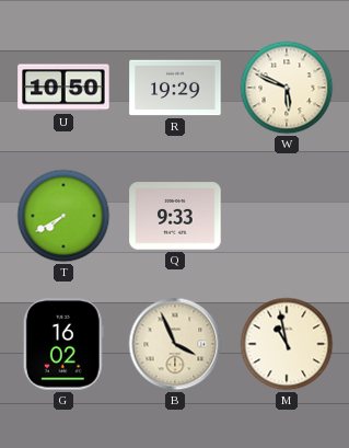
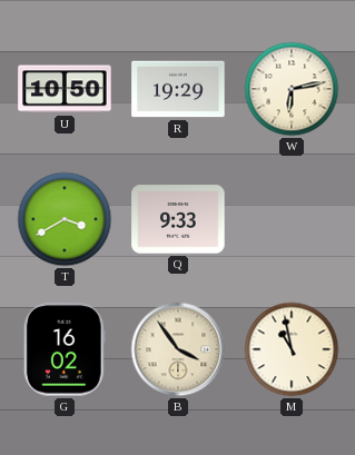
W: 5:49 -> 6:13
T: 7:40 -> 3:40
B: 3:56 -> 3:54
